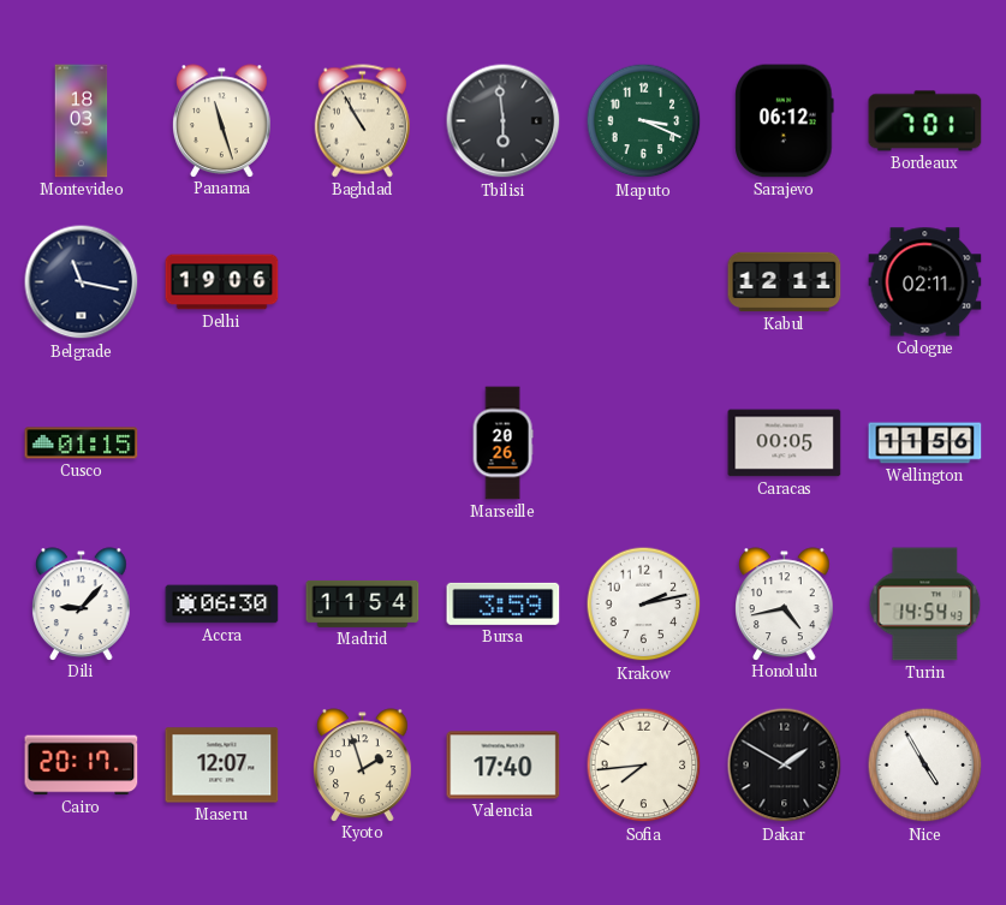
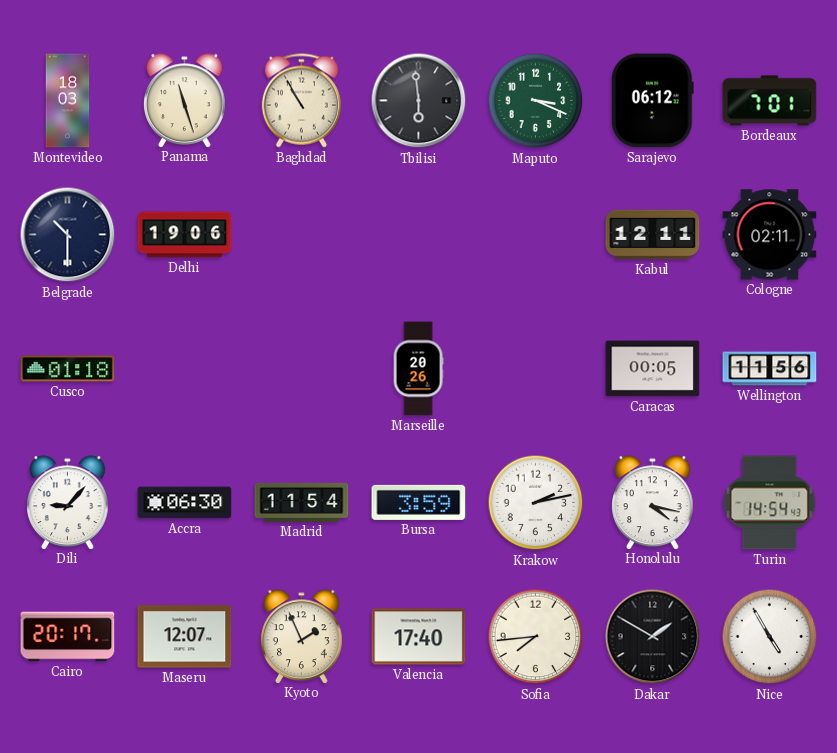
Belgrade: 11:17 -> 10:30
Cusco: 01:15 -> 01:18
Honolulu: 4:43 -> 4:17
Kyoto: 1:57 -> 1:56
